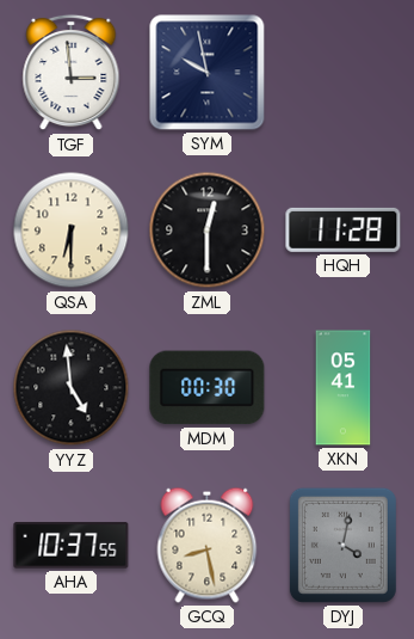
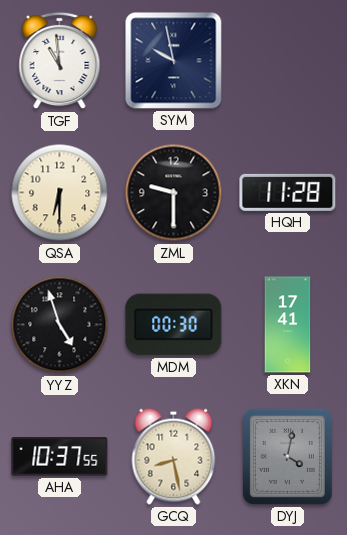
TGF: 2:59 -> 10:59
ZML: 12:30 -> 9:30
YYZ: 4:59 -> 4:57
XKN: 05:41 -> 17:41
